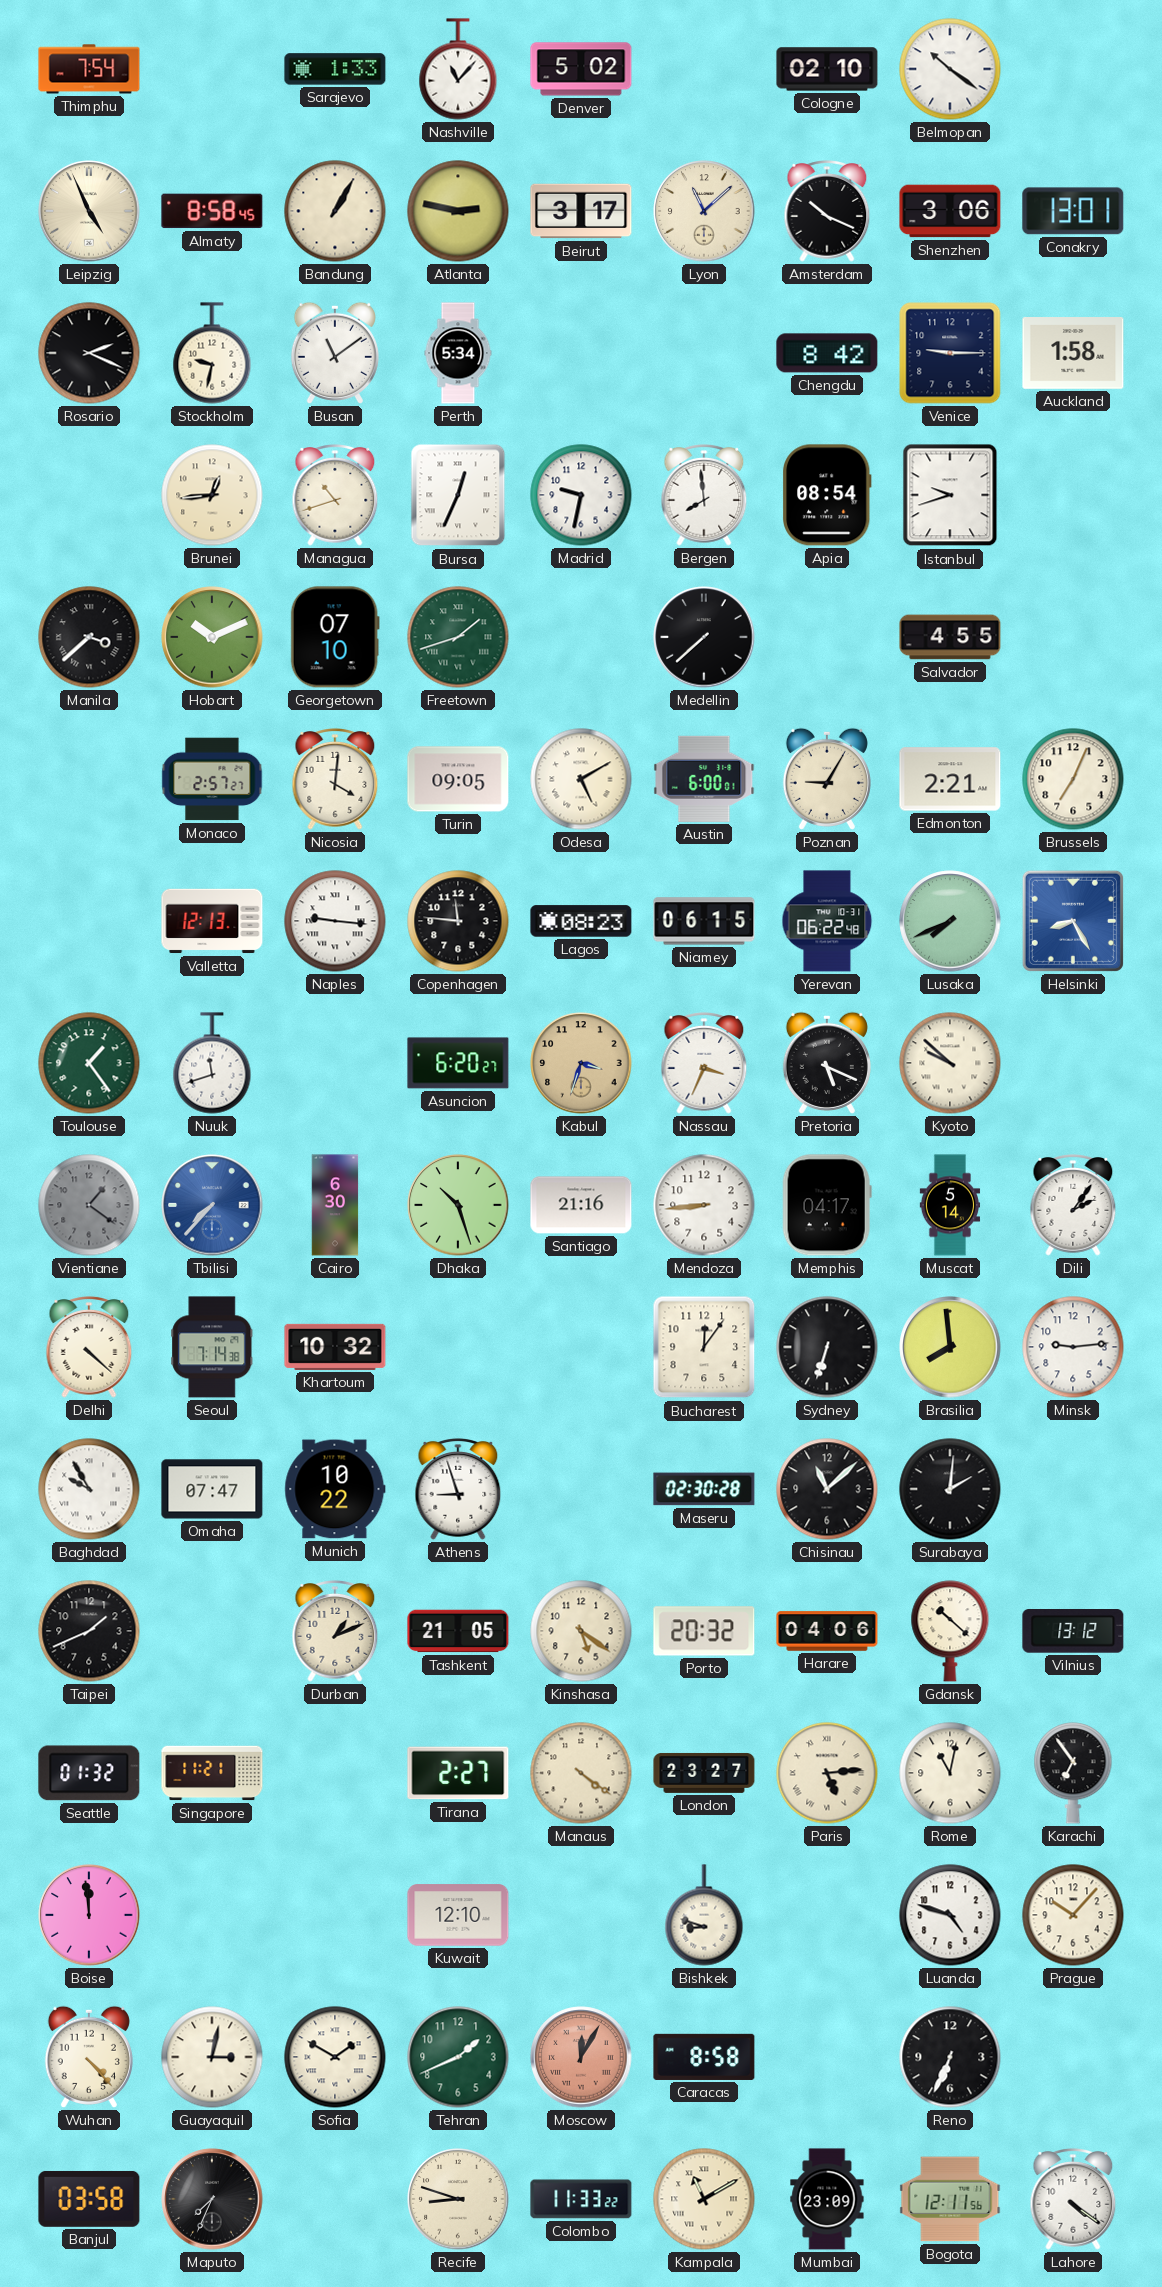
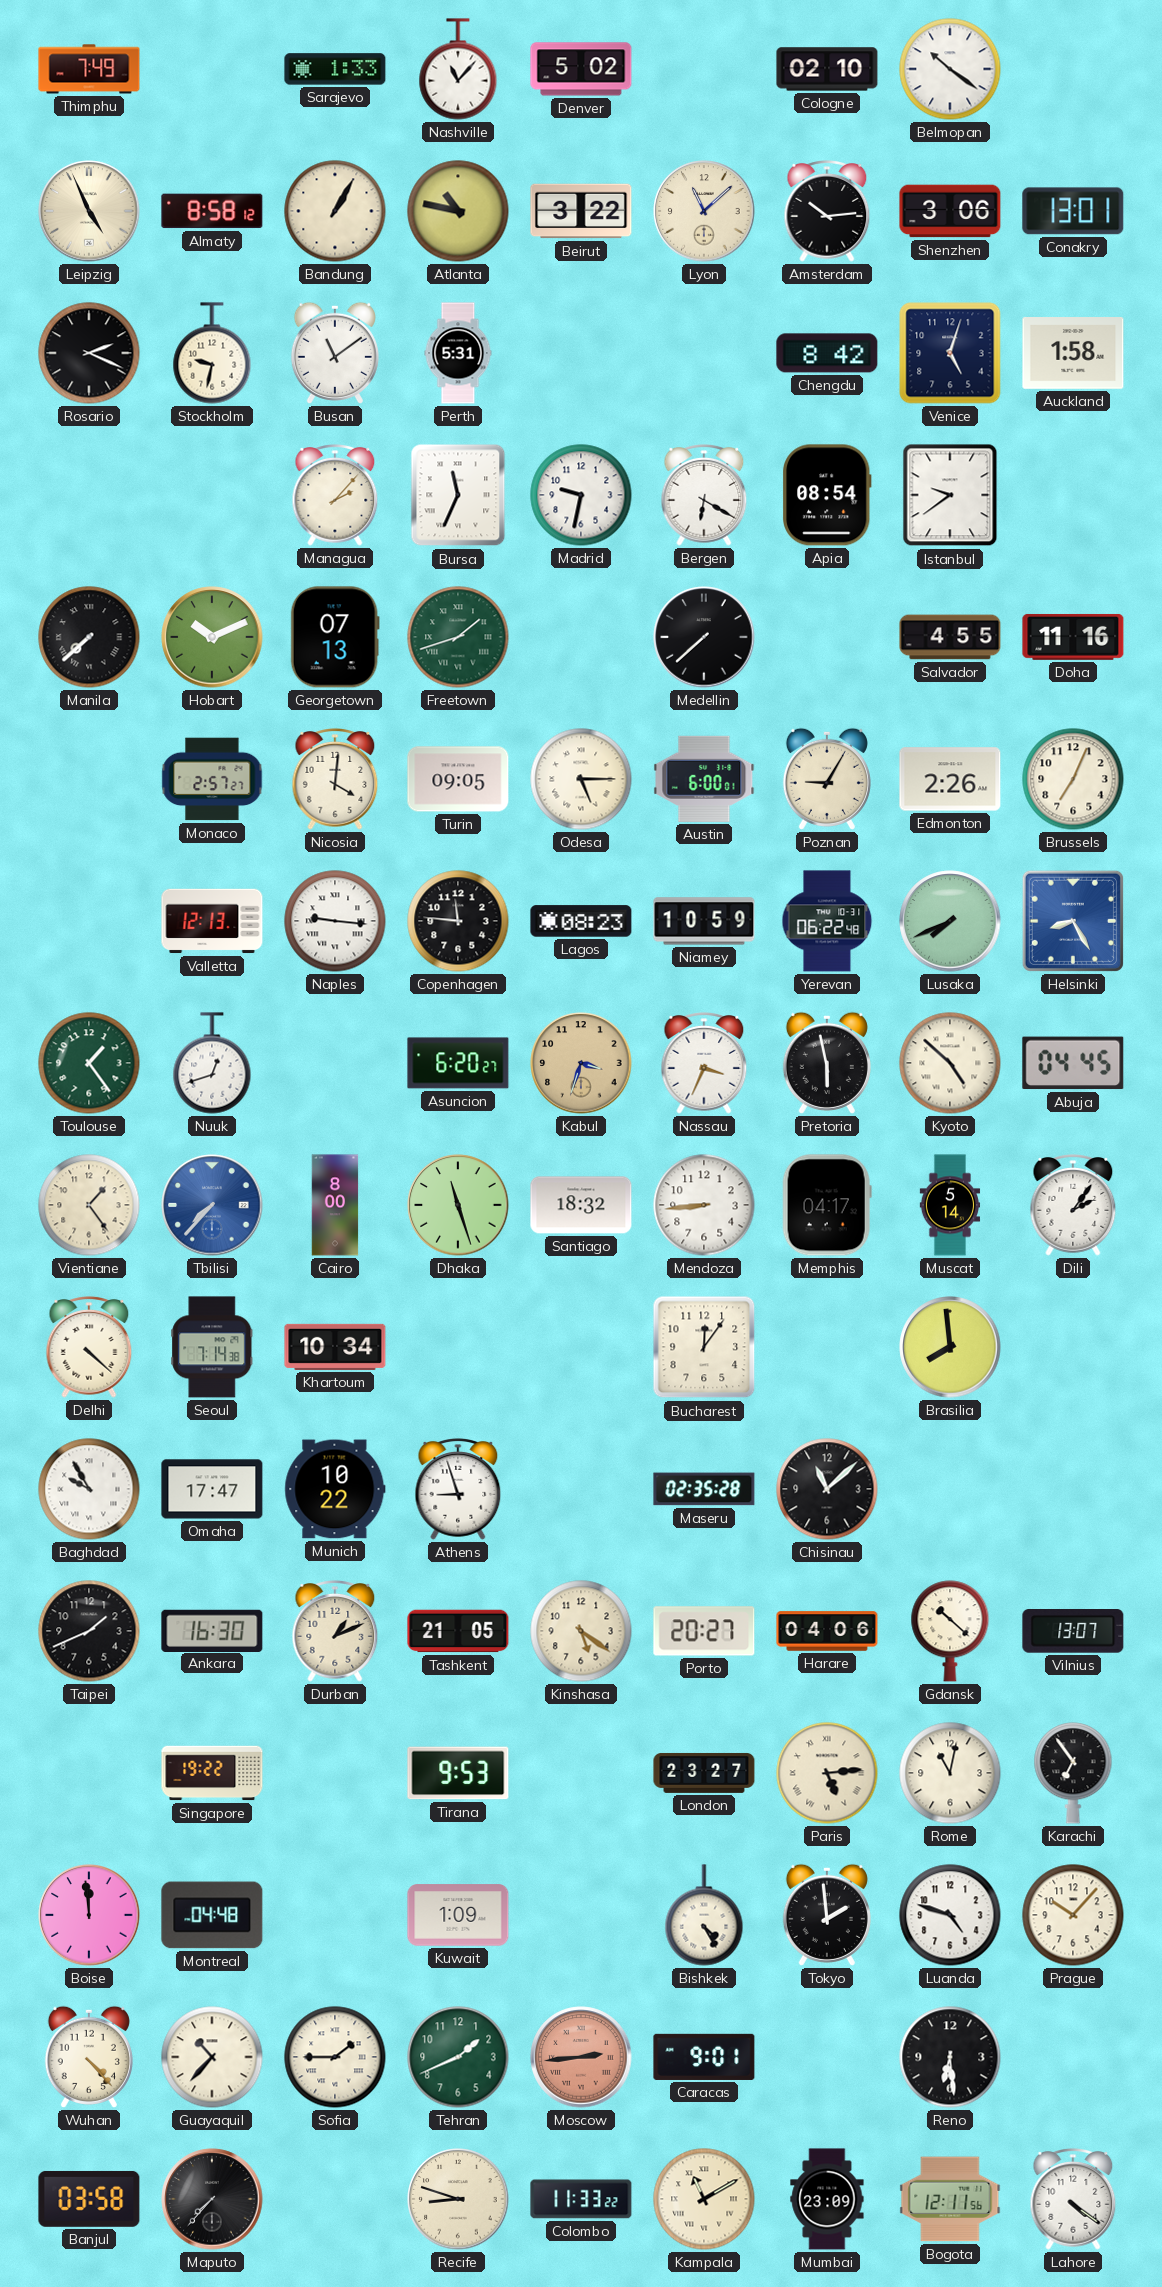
Thimphu: 7:54 -> 7:49
Almaty: 8:58:45 -> 8:58:12
Atlanta: 2:47 -> 10:47
Beirut: 3:17 -> 3:22
Amsterdam: 10:19 -> 10:14
Perth: 5:34 -> 5:31
Venice: 9:15 -> 5:03
Brunei: 12:44 -> none
Managua: 10:42 -> 2:07
Bursa: 12:34 -> 11:34
Bergen: 7:59 -> 6:20
Istanbul: 9:42 -> 9:39
Manila: 3:38 -> 7:38
Georgetown: 07:10 -> 07:13
Doha: none -> 11:16
Odesa: 5:10 -> 5:15
Edmonton: 2:21 -> 2:26
Niamey: 06:15 -> 10:59
Nuuk: 11:42 -> 12:42
Pretoria: 5:19 -> 5:58
Kyoto: 9:52 -> 4:52
Abuja: none -> 04:45
Vientiane: 1:21 -> 1:24
Vientiane dial: grey -> cream
Cairo: 6:30 -> 8:00
Dhaka: 10:27 -> 11:27
Santiago: 21:16 -> 18:32
Khartoum: 10:32 -> 10:34
Sydney: 6:33 -> none
Minsk: 9:14 -> none
Omaha: 07:47 -> 17:47
Maseru: 02:30 -> 02:35
Surabaya: 2:01 -> none
Ankara: none -> 16:30
Porto: 20:32 -> 20:27
Vilnius: 13:12 -> 13:07
Seattle: 01:32 -> none
Singapore: 11:21 -> 19:22
Tirana: 2:27 -> 9:53
Manaus: 4:21 -> none
Montreal: none -> 04:48
Kuwait: 12:10 -> 1:09
Bishkek: 8:48 -> 4:25
Tokyo: none -> 1:59
Guayaquil: 3:02 -> 10:37
Sofia: 1:50 -> 1:45
Moscow: 12:05 -> 2:44
Caracas: 8:58 -> 9:01
Reno: 6:34 -> 6:29
Maputo: 7:34 -> 7:37
